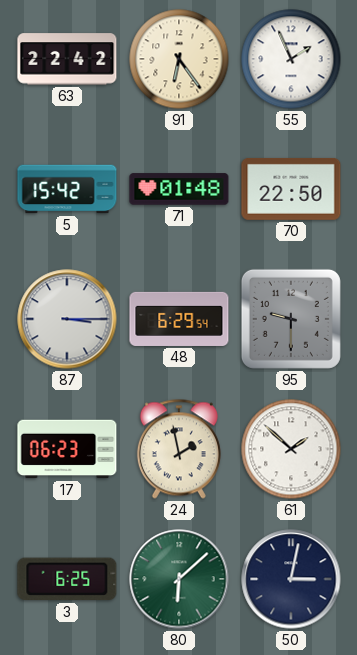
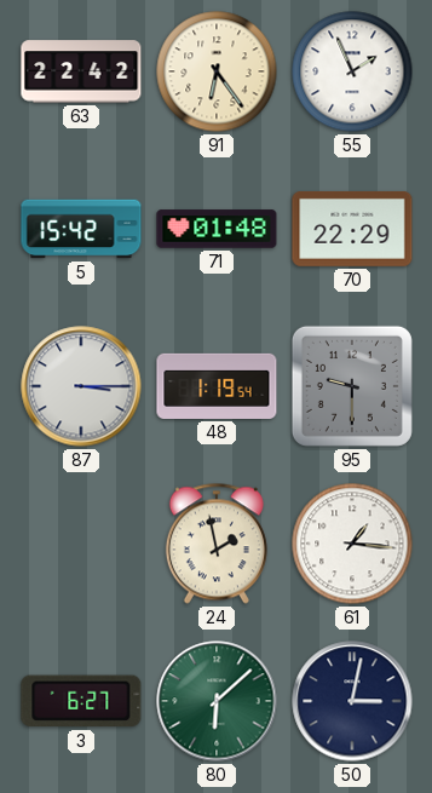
70: 22:50 -> 22:29
48: 6:29 -> 1:19
17: 06:23 -> none
61: 1:52 -> 1:16
3: 6:25 -> 6:27
